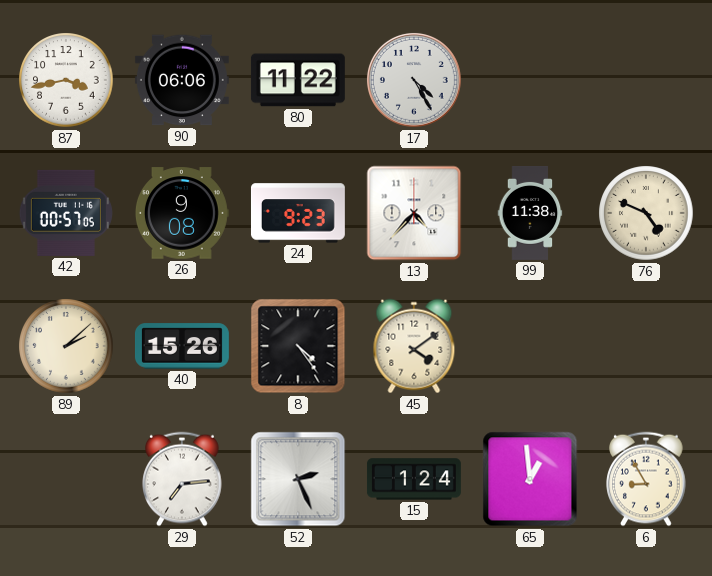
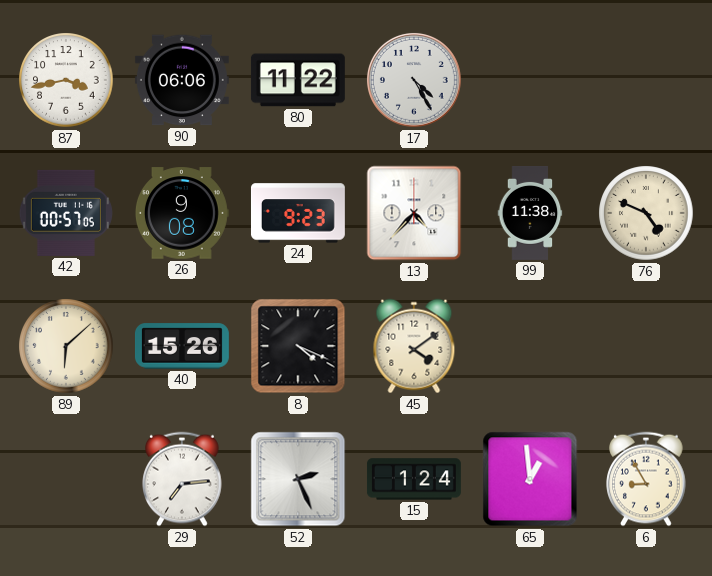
89: 2:08 -> 6:08
8: 4:24 -> 4:19
